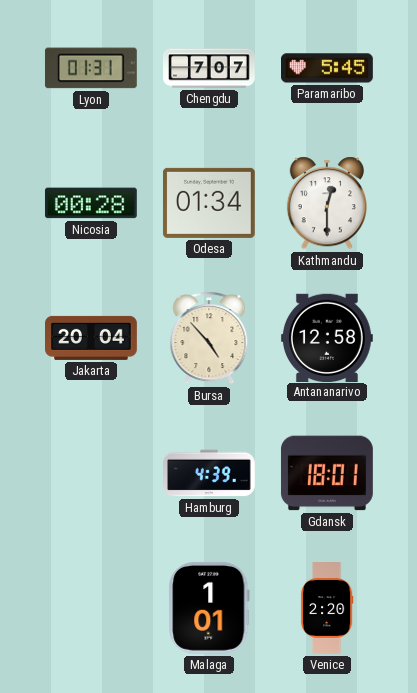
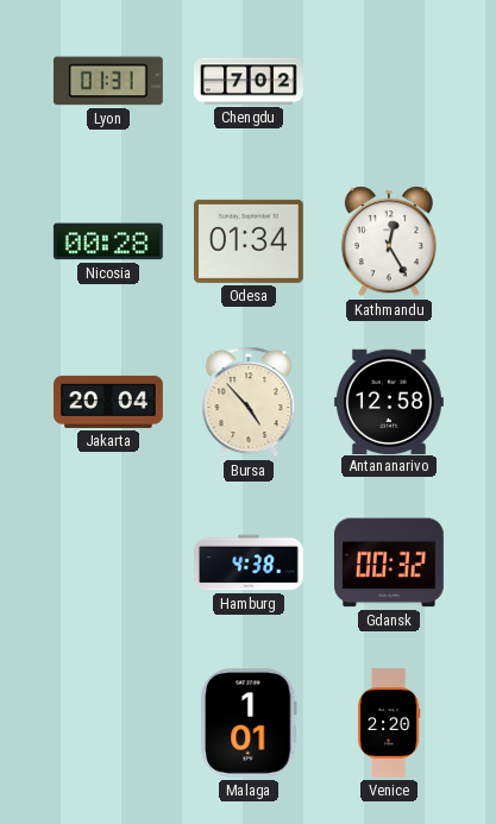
Chengdu: 7:07 -> 7:02
Paramaribo: 5:45 -> none
Kathmandu: 12:30 -> 12:25
Hamburg: 4:39 -> 4:38
Gdansk: 18:01 -> 00:32
